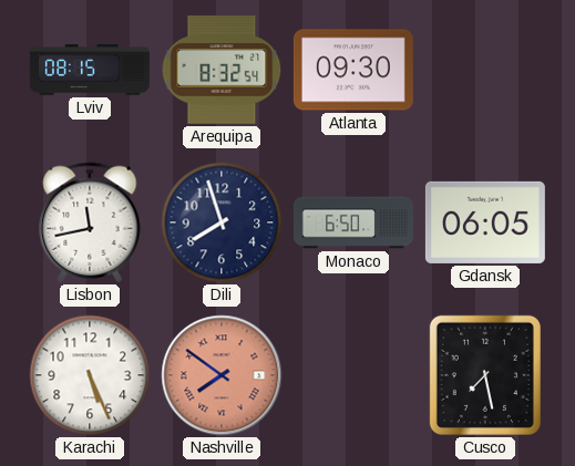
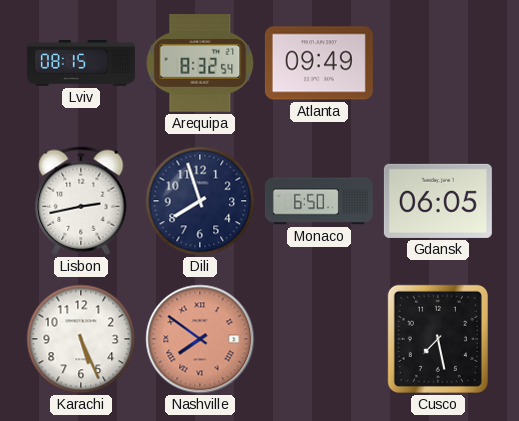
Atlanta: 09:30 -> 09:49
Lisbon: 11:43 -> 2:43
